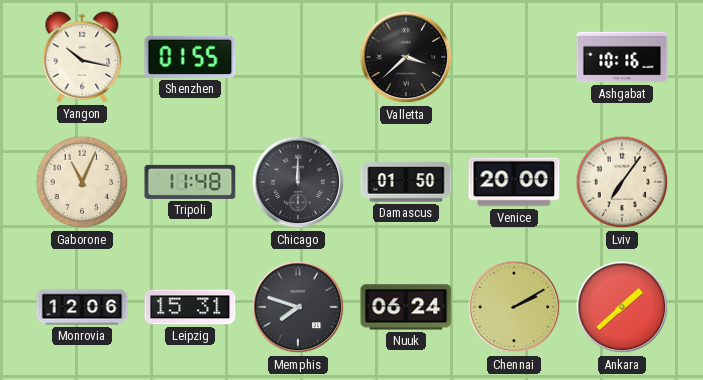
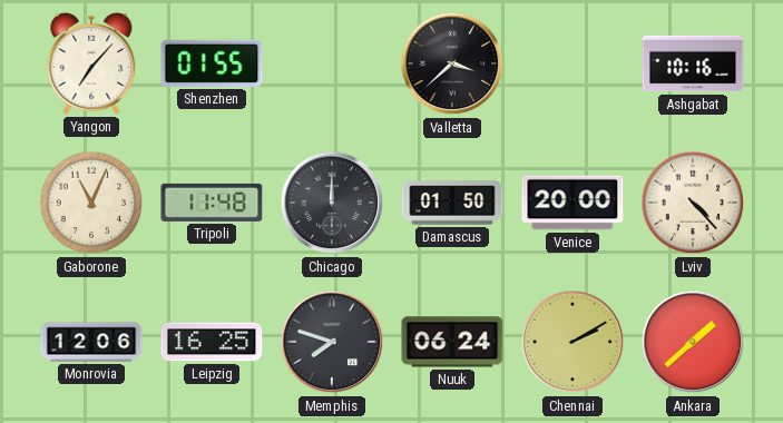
Yangon: 10:17 -> 7:07
Lviv: 7:06 -> 4:23
Leipzig: 15:31 -> 16:25
